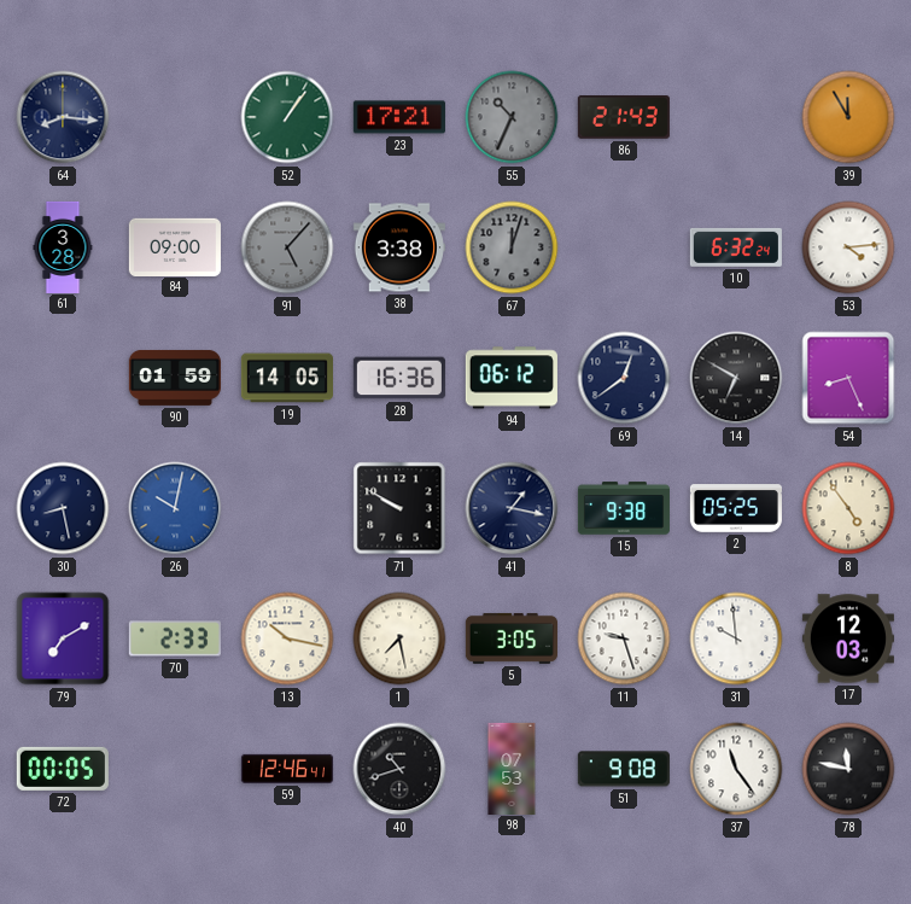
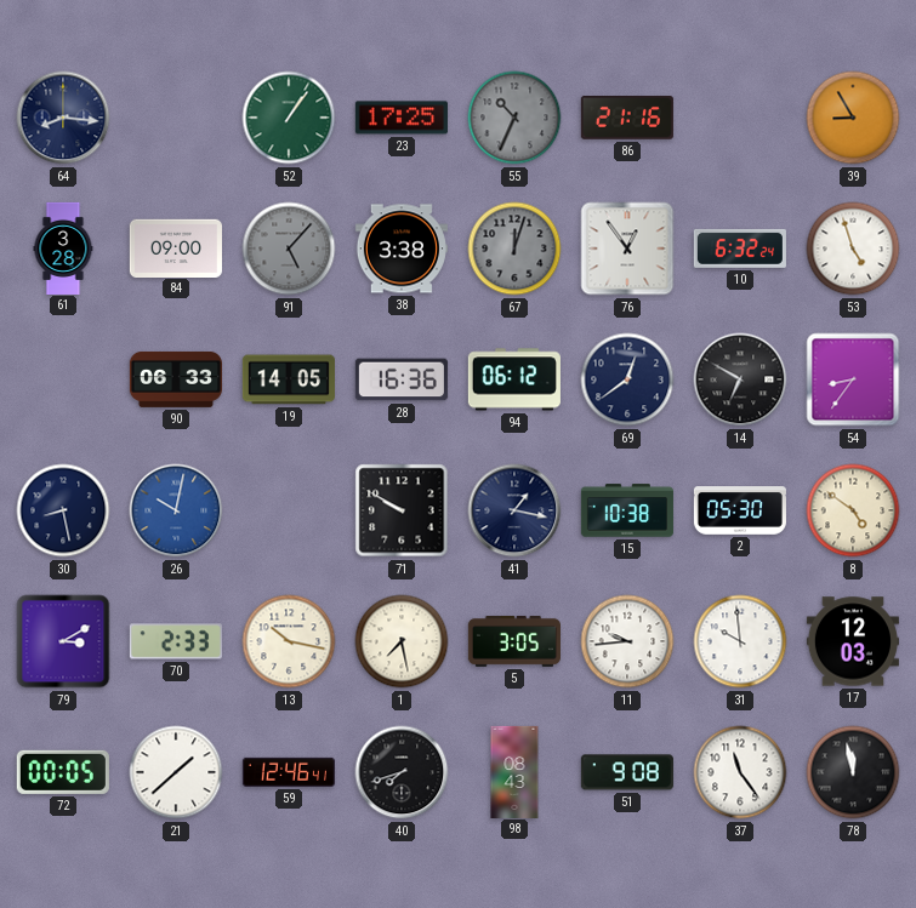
23: 17:21 -> 17:25
86: 21:43 -> 21:16
39: 11:55 -> 8:55
76: none -> 12:54
53: 4:14 -> 4:57
90: 01:59 -> 06:33
54: 8:26 -> 8:36
15: 9:38 -> 10:38
2: 05:25 -> 05:30
8: 4:54 -> 4:51
79: 7:10 -> 3:10
11: 9:27 -> 9:44
21: none -> 1:38
40: 10:42 -> 7:42
98: 07:53 -> 08:43
78: 11:47 -> 11:58
